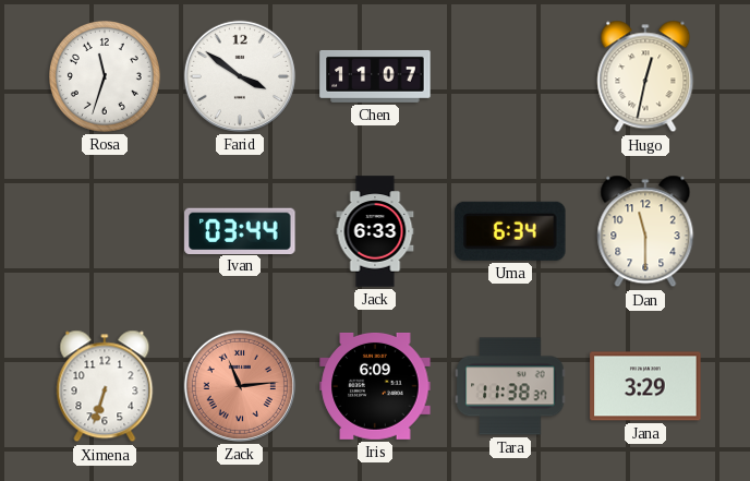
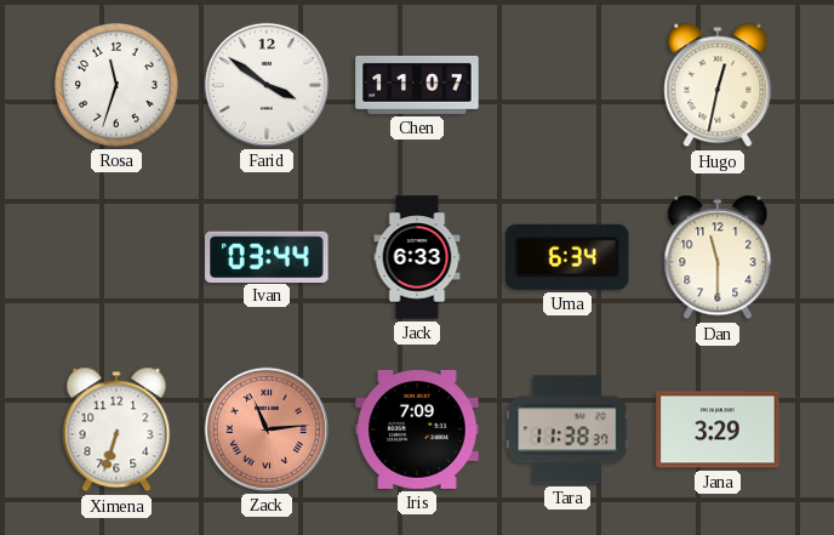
Iris: 6:09 -> 7:09
